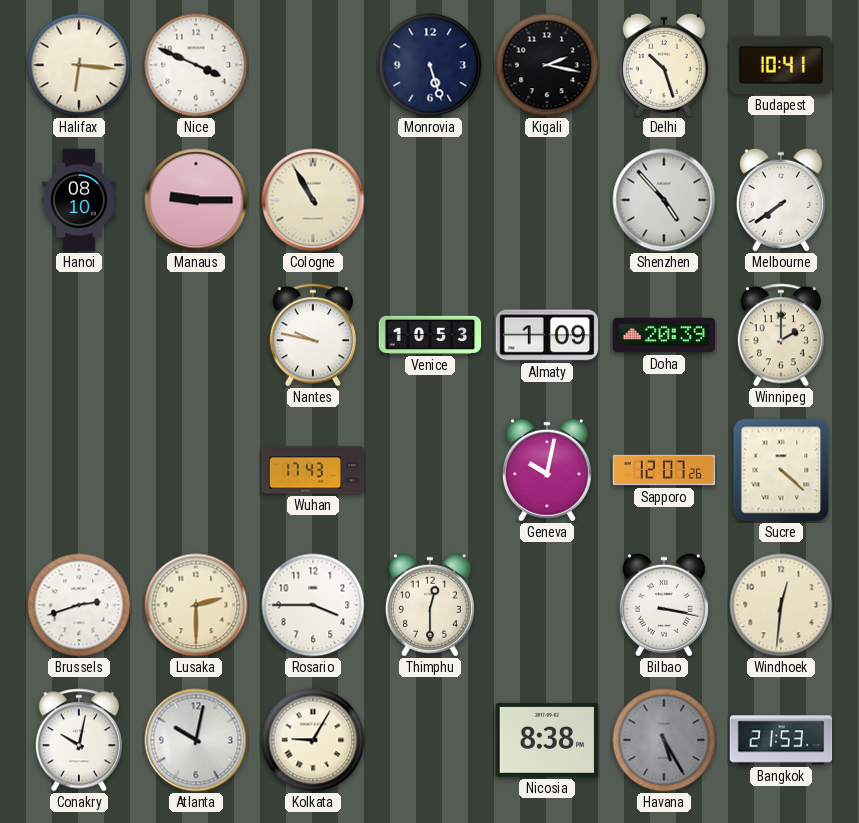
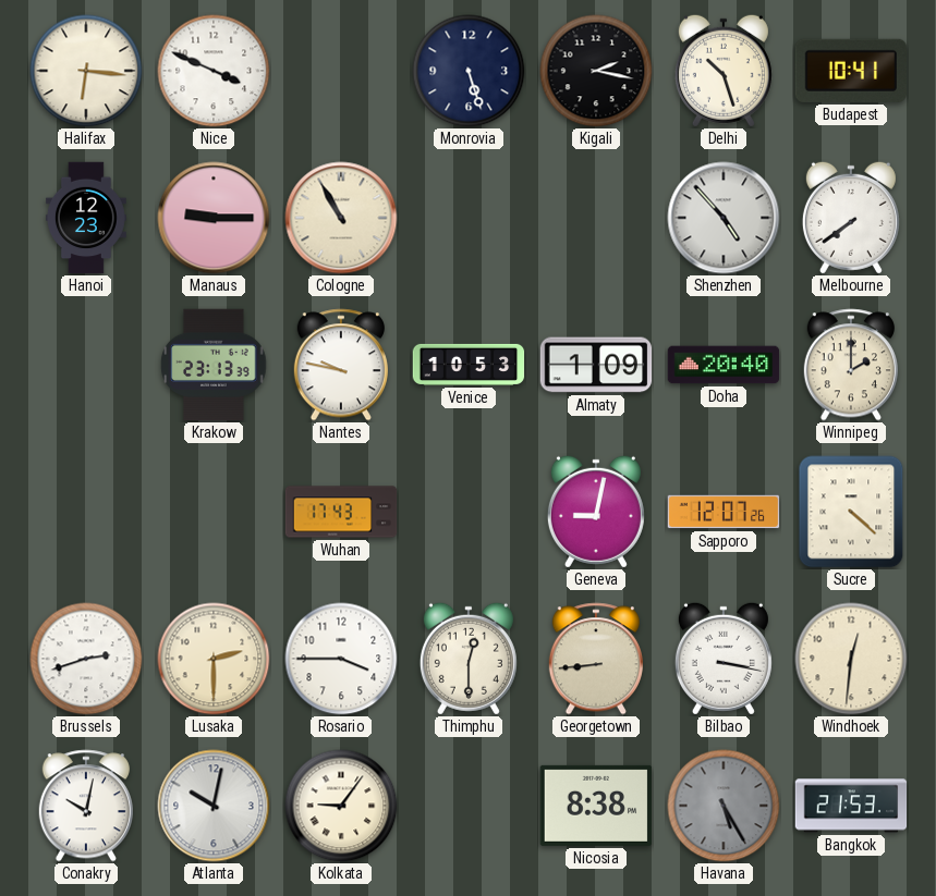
Hanoi: 08:10 -> 12:23
Krakow: none -> 23:13
Doha: 20:39 -> 20:40
Geneva: 10:02 -> 9:02
Georgetown: none -> 8:44
Kolkata: 9:05 -> 9:06
